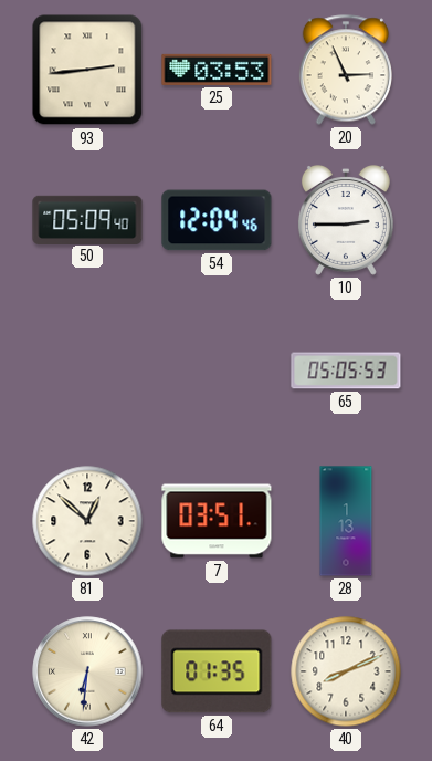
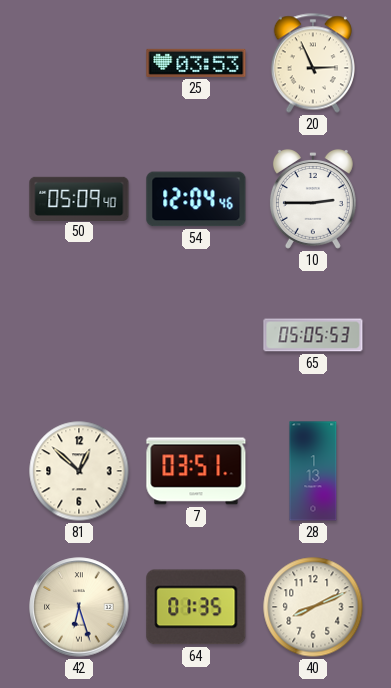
93: 2:44 -> none
42: 6:31 -> 6:27
